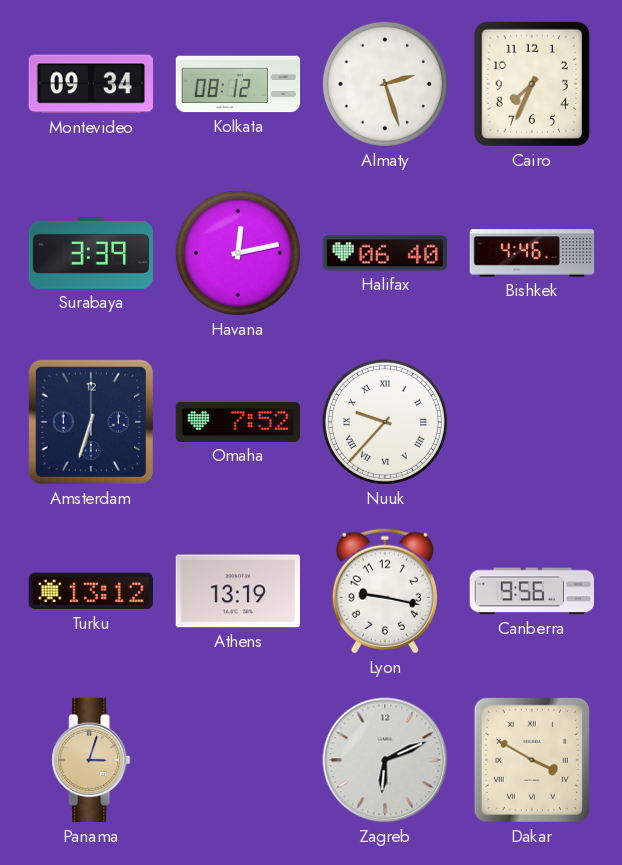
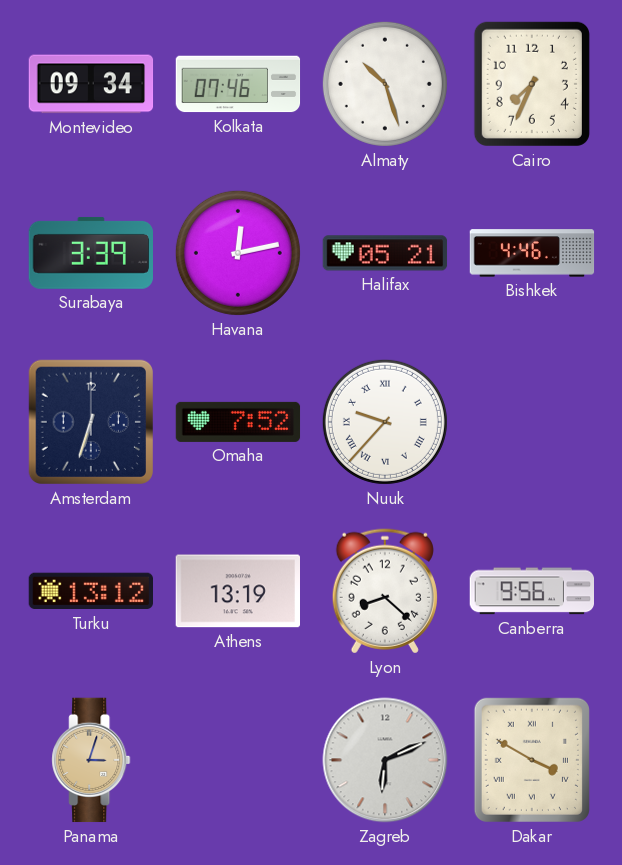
Kolkata: 08:12 -> 07:46
Almaty: 2:27 -> 10:27
Halifax: 06:40 -> 05:21
Lyon: 9:17 -> 8:22
